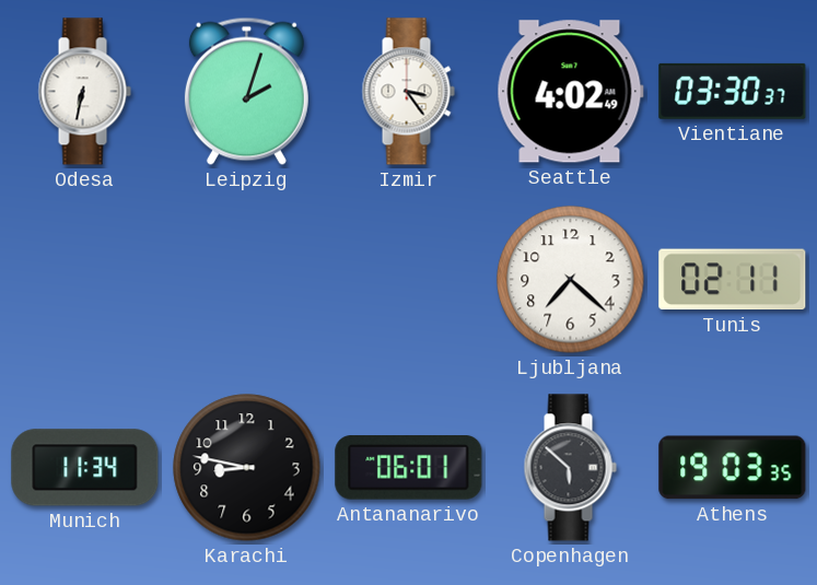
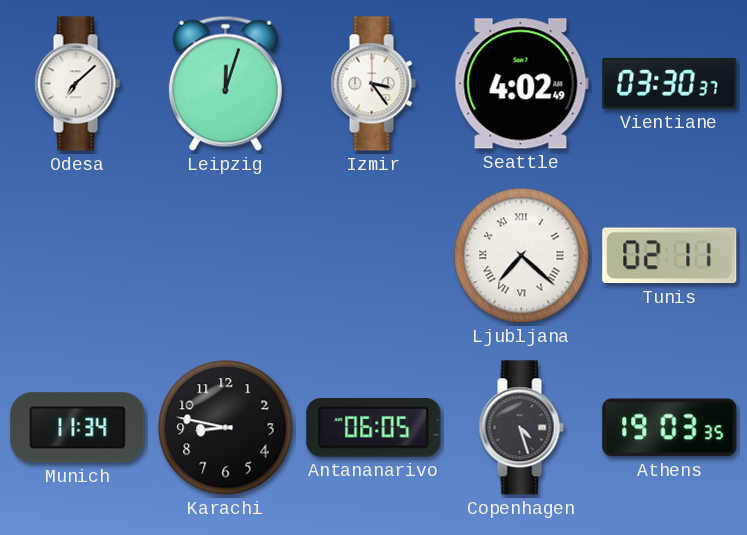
Odesa: 6:32 -> 7:08
Leipzig: 2:03 -> 12:03
Ljubljana numerals: Arabic -> Roman
Antananarivo: 06:01 -> 06:05
Copenhagen: 5:52 -> 4:27
